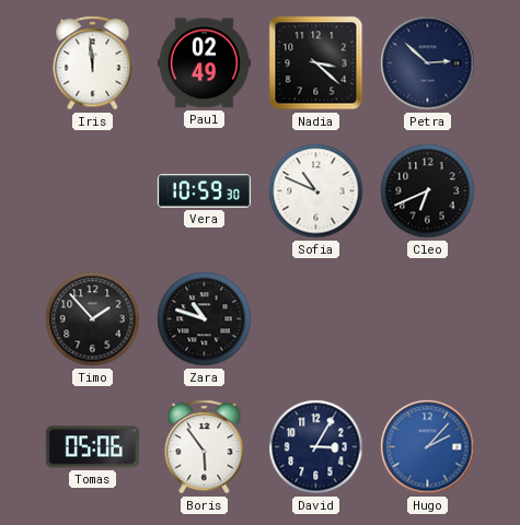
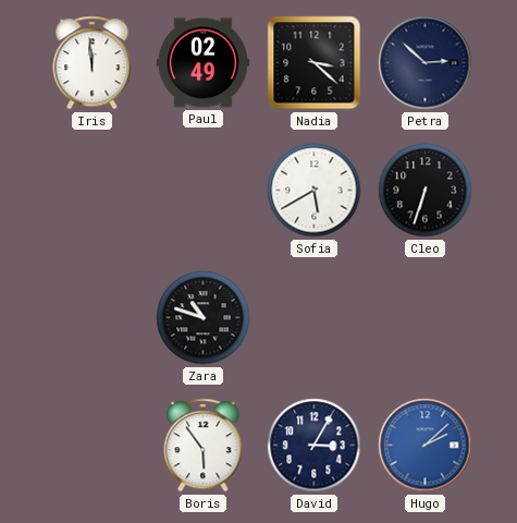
Vera: 10:59 -> none
Sofia: 10:49 -> 5:40
Cleo: 6:41 -> 6:33
Timo: 1:53 -> none
Tomas: 05:06 -> none
Hugo: 2:07 -> 2:08
